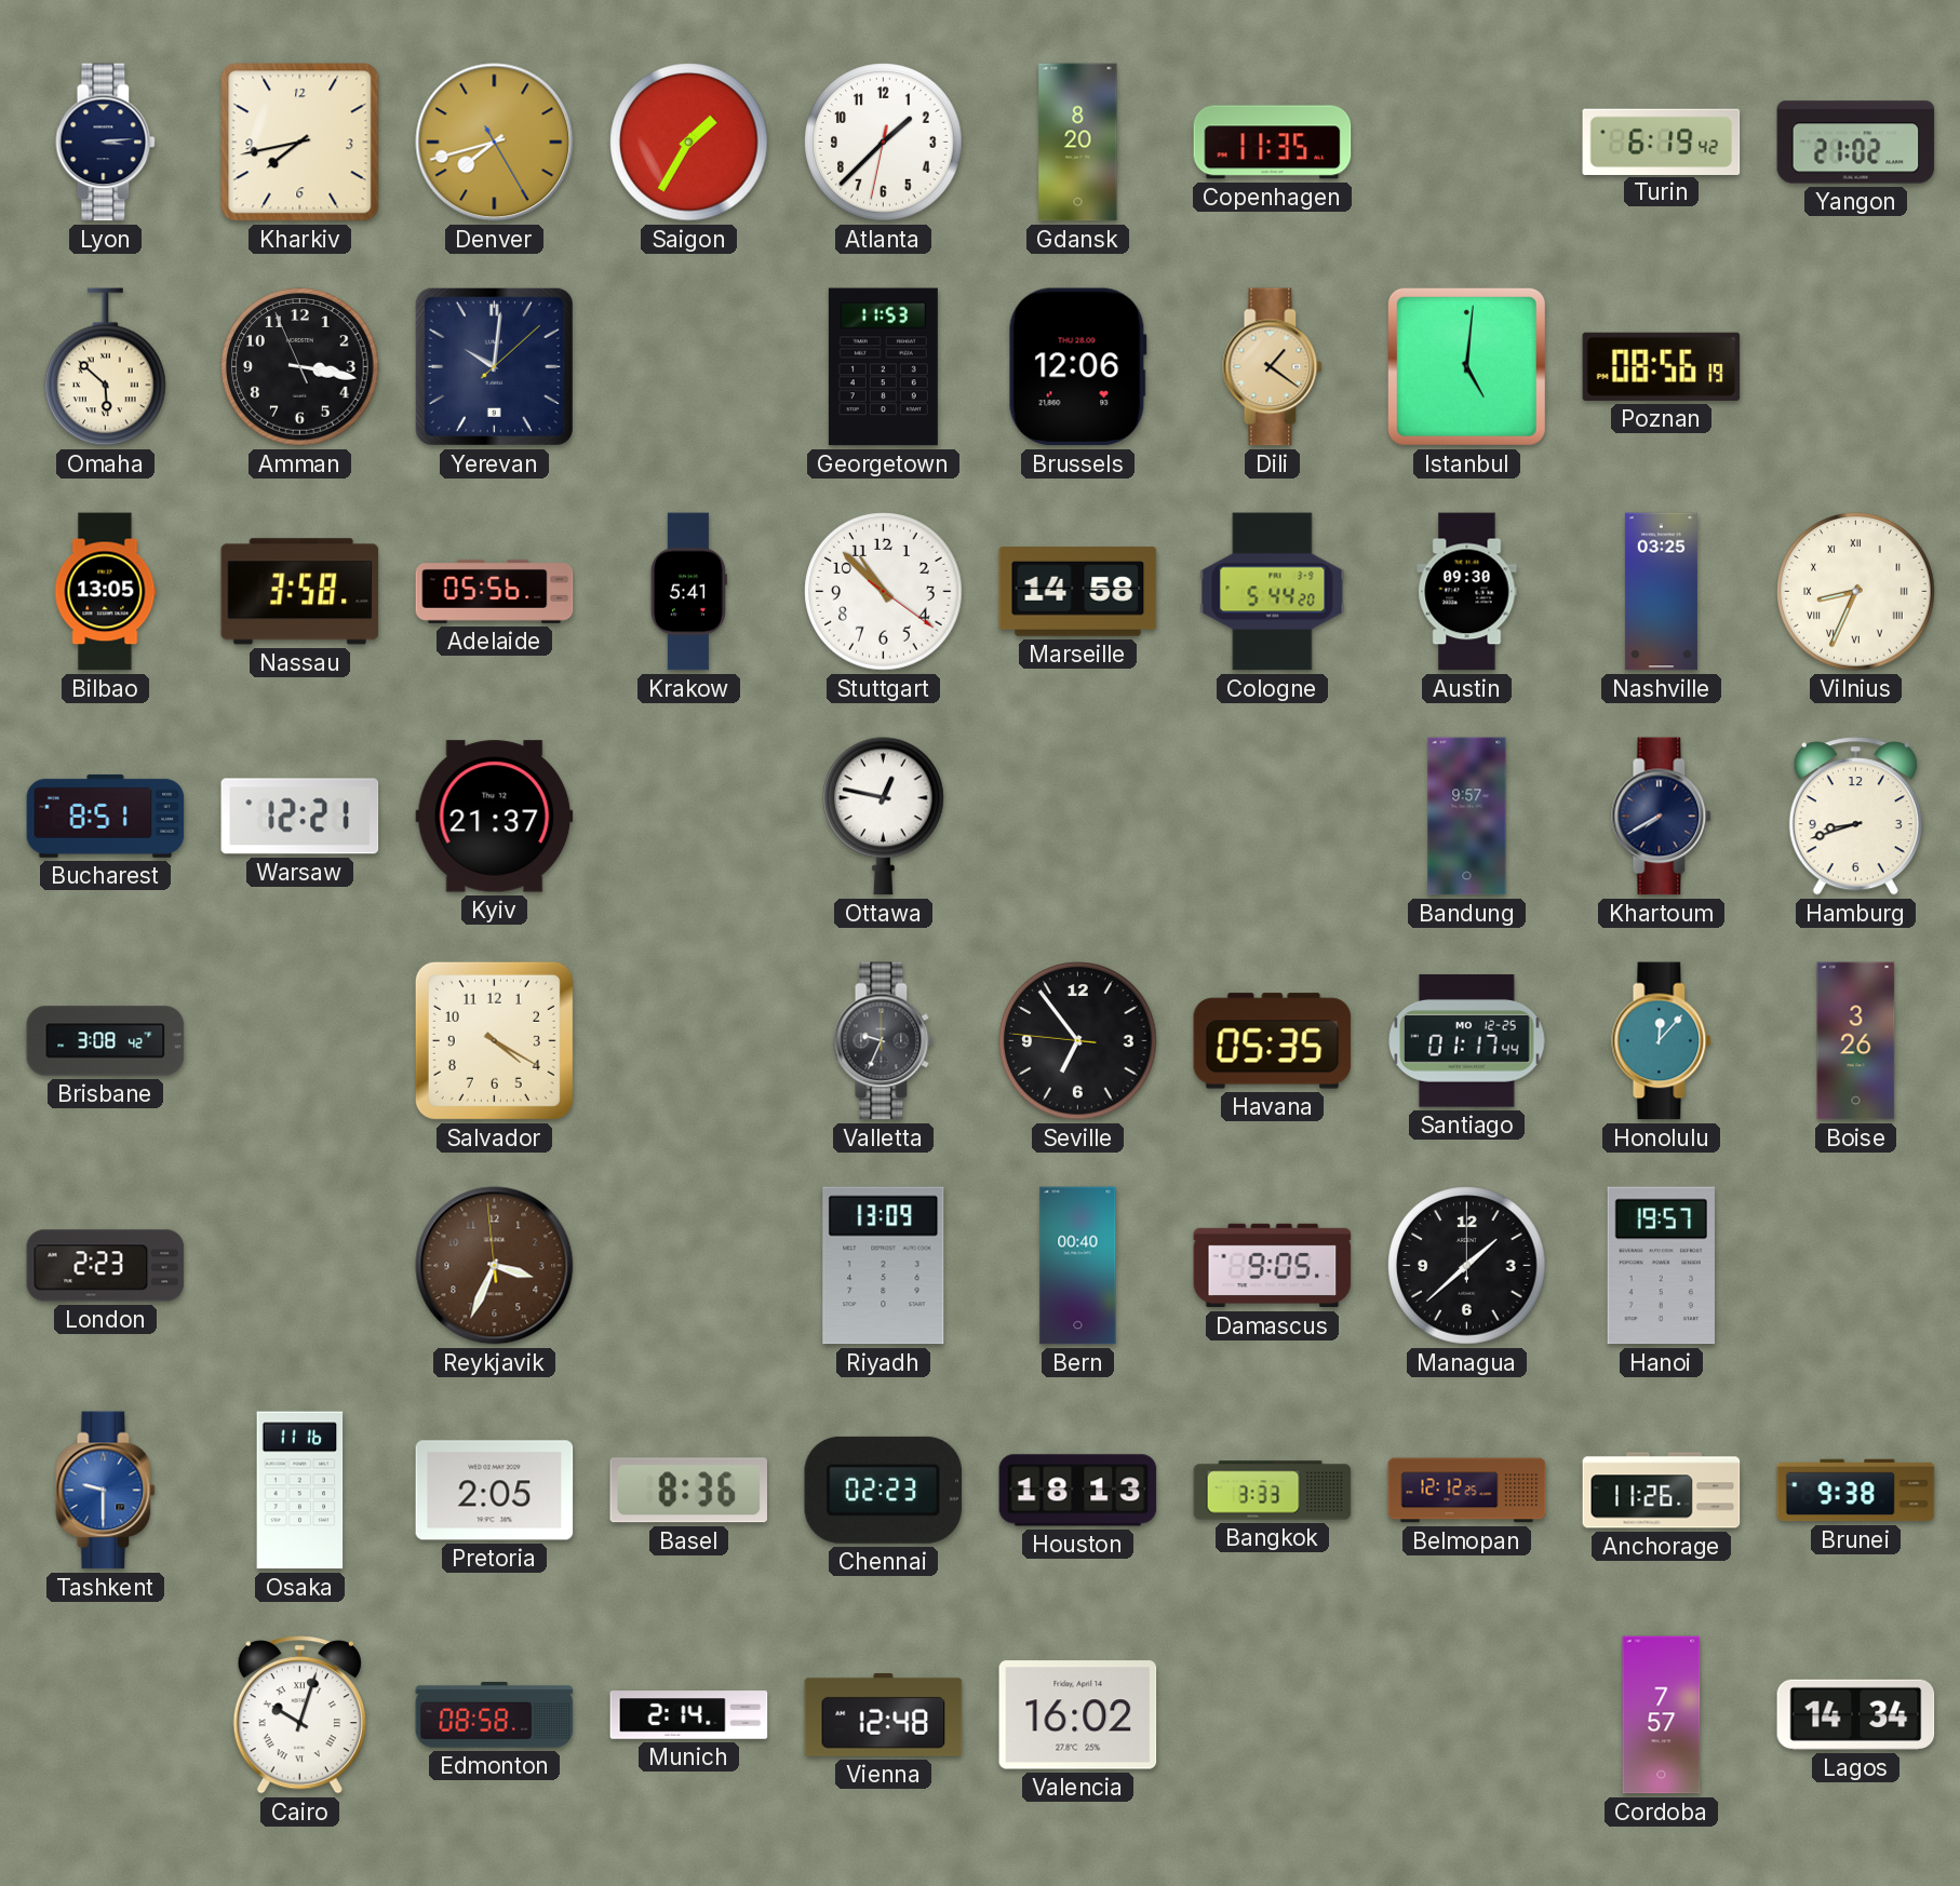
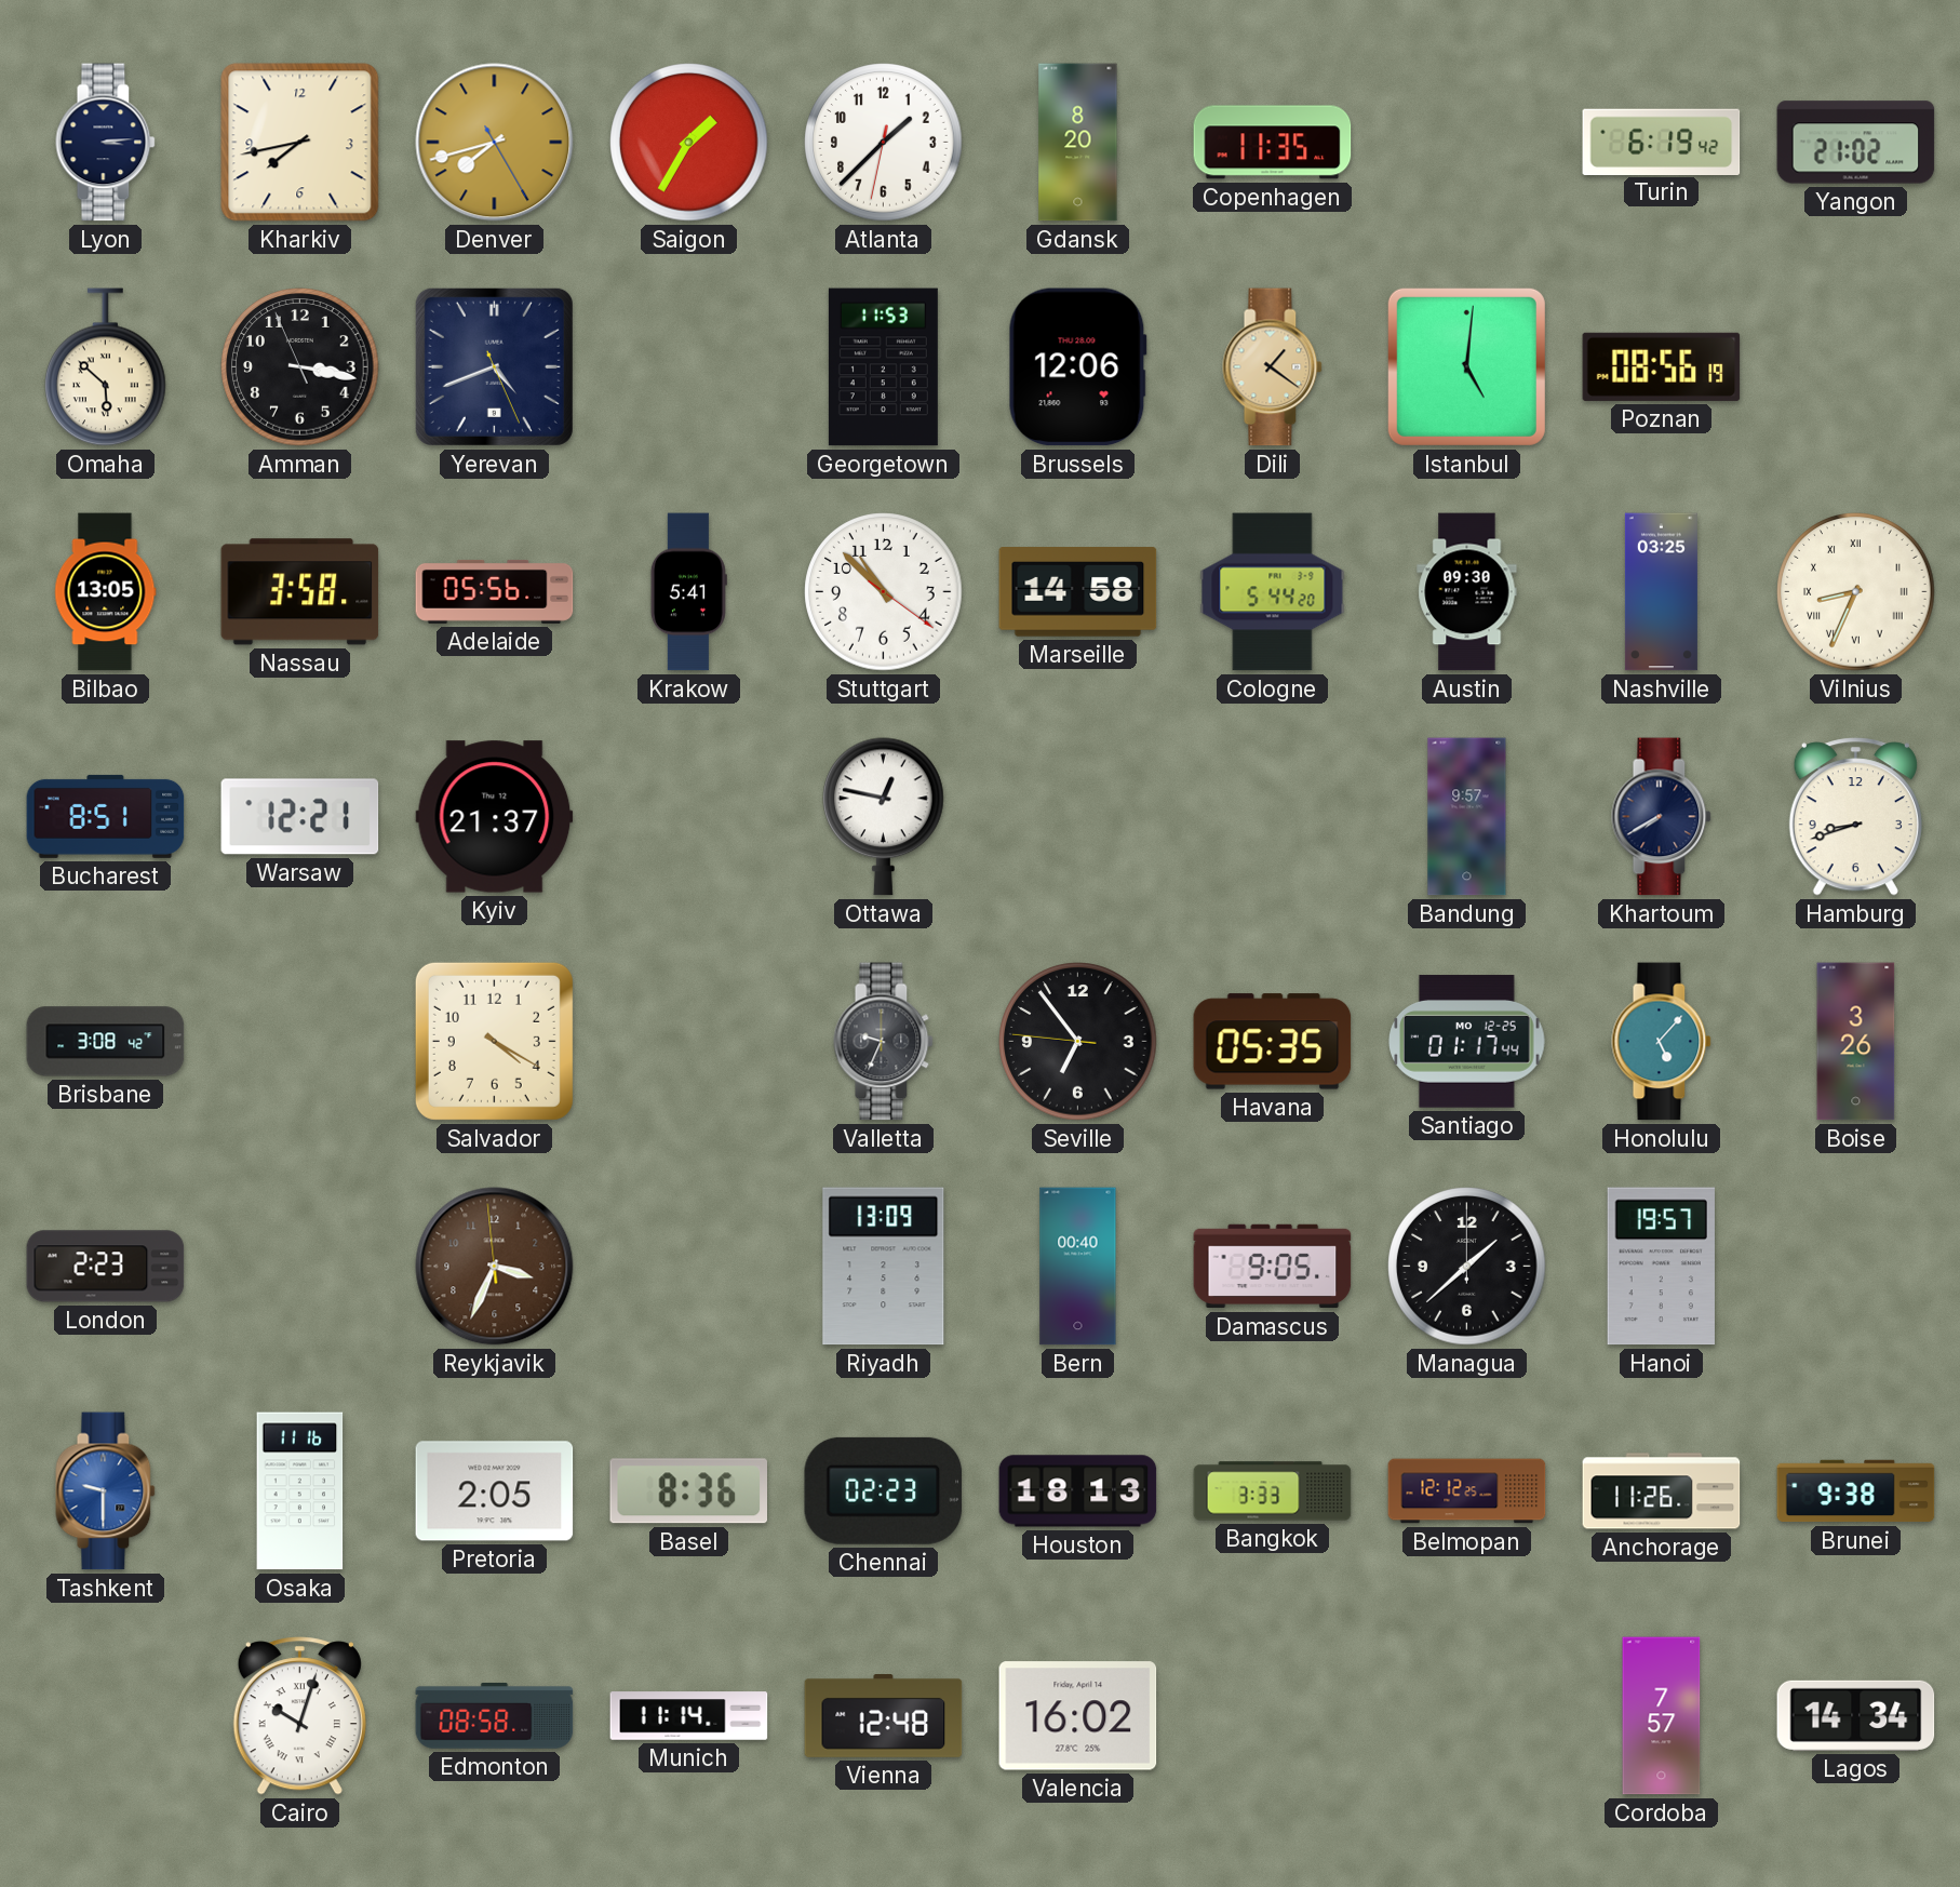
Yerevan: 10:01 -> 4:41
Honolulu: 12:07 -> 5:07
Munich: 2:14 -> 11:14
